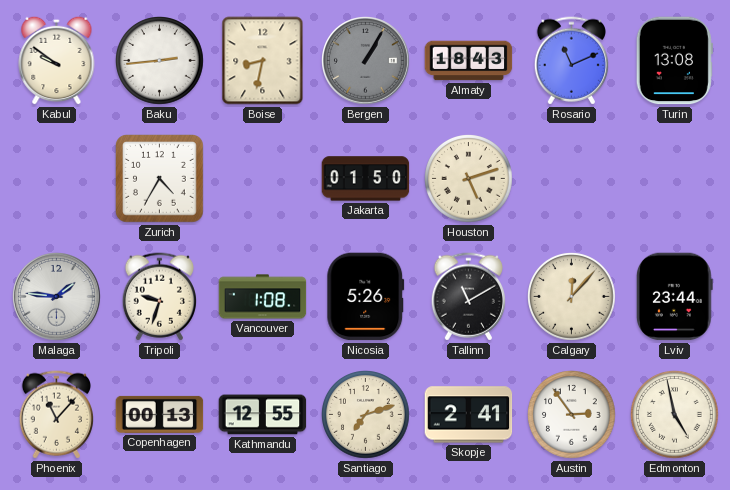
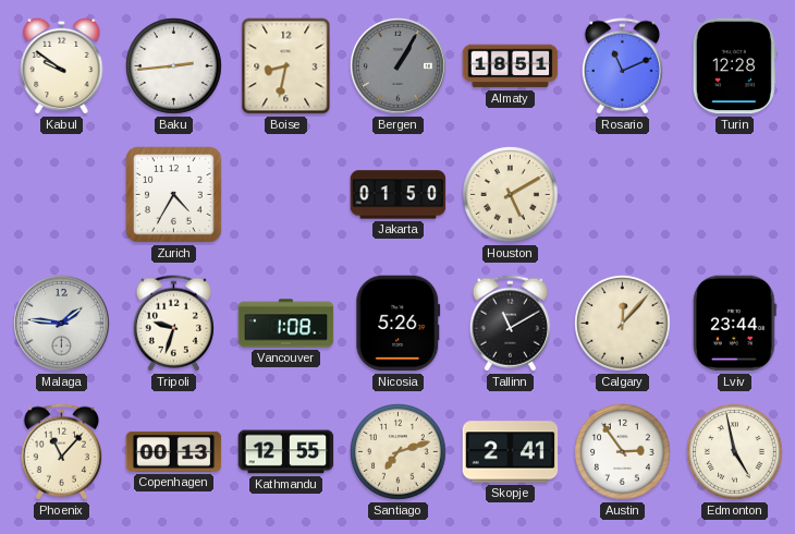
Almaty: 18:43 -> 18:51
Turin: 13:08 -> 12:28
Houston: 5:12 -> 5:10
